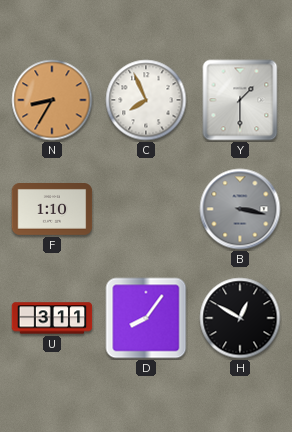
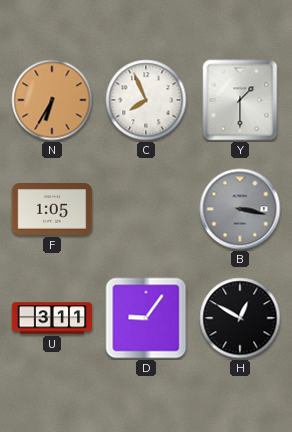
N: 8:35 -> 6:35
F: 1:10 -> 1:05
D: 8:06 -> 9:06
